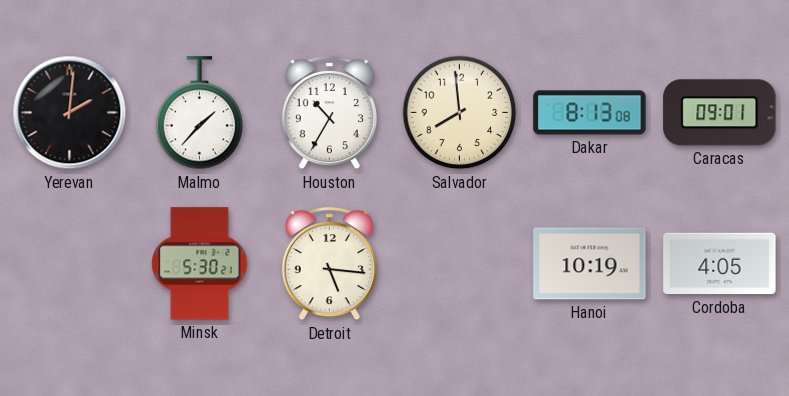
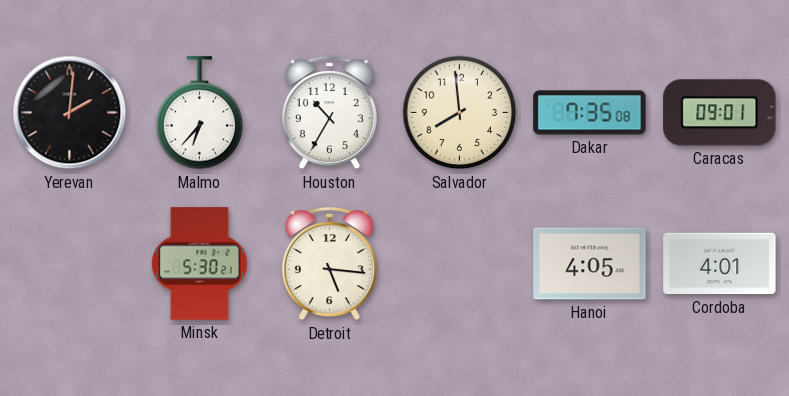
Malmo: 1:37 -> 6:37
Dakar: 8:13 -> 7:35
Hanoi: 10:19 -> 4:05
Cordoba: 4:05 -> 4:01
